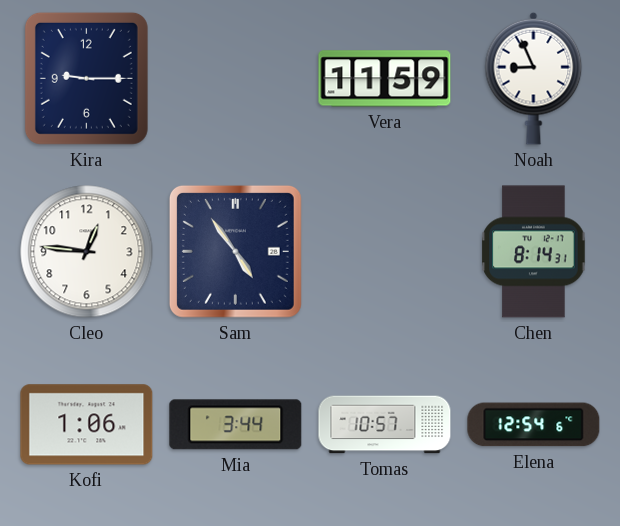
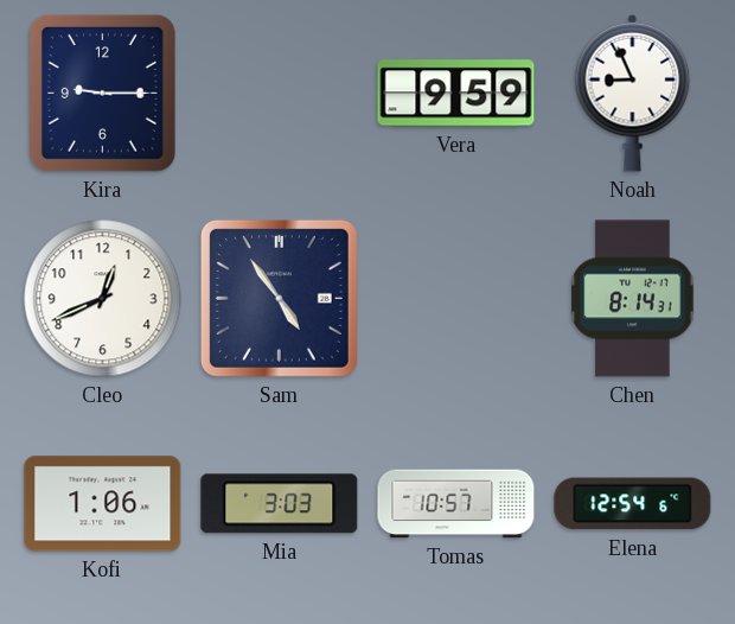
Vera: 11:59 -> 9:59
Cleo: 12:46 -> 12:41
Mia: 3:44 -> 3:03
